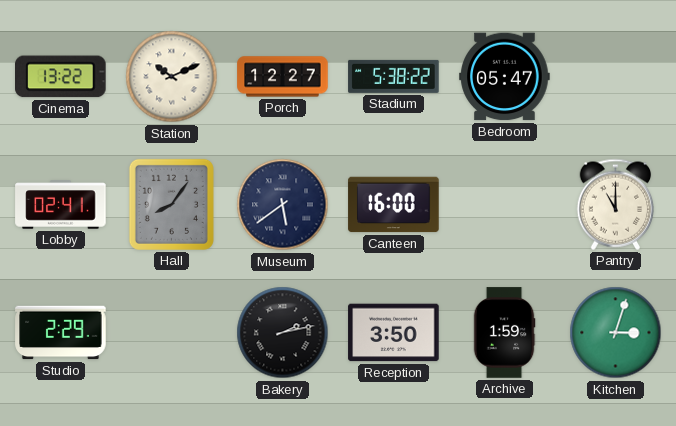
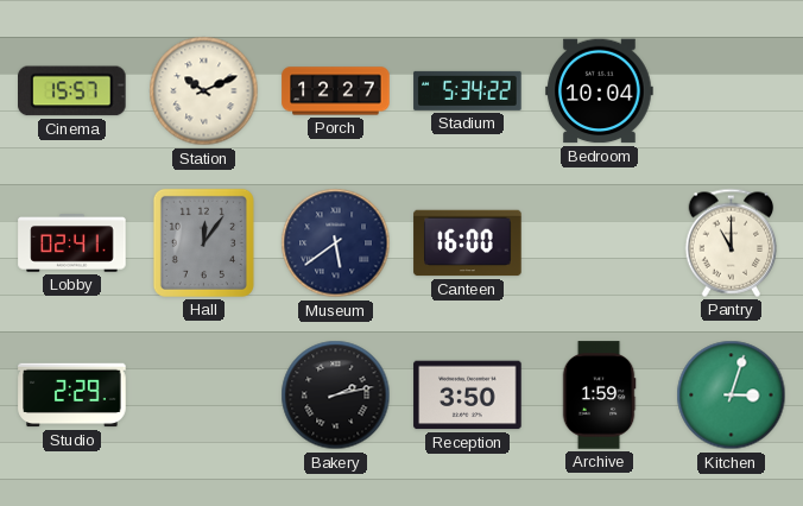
Cinema: 13:22 -> 15:57
Stadium: 5:38 -> 5:34
Bedroom: 05:47 -> 10:04
Hall: 8:06 -> 12:06
